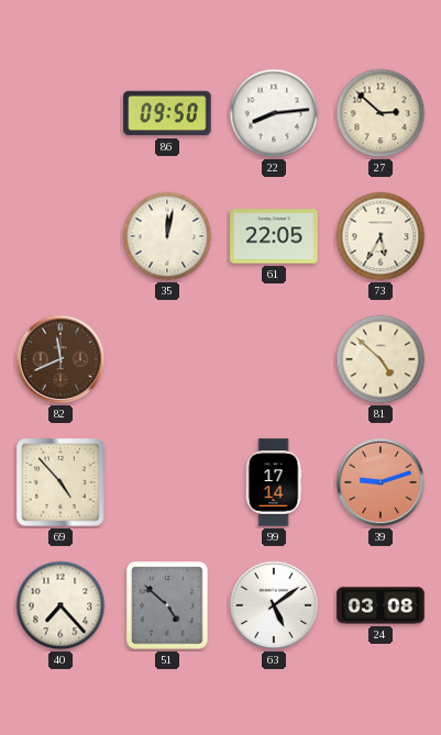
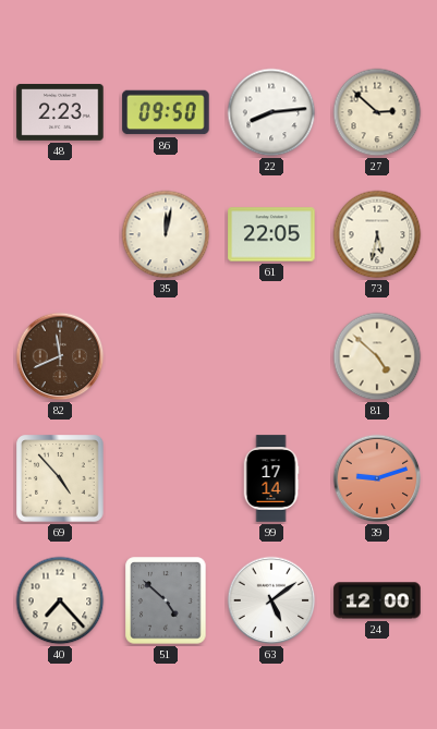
48: none -> 2:23
73: 5:35 -> 5:32
24: 03:08 -> 12:00
